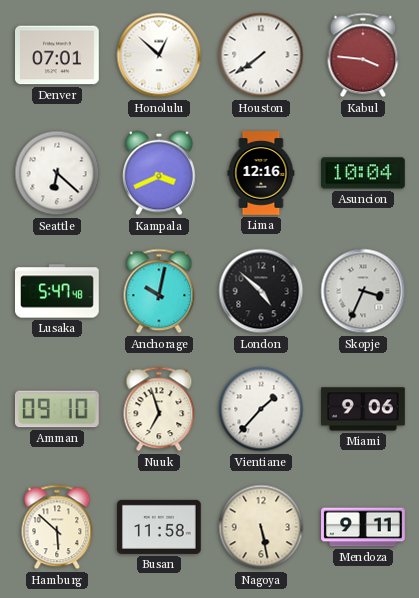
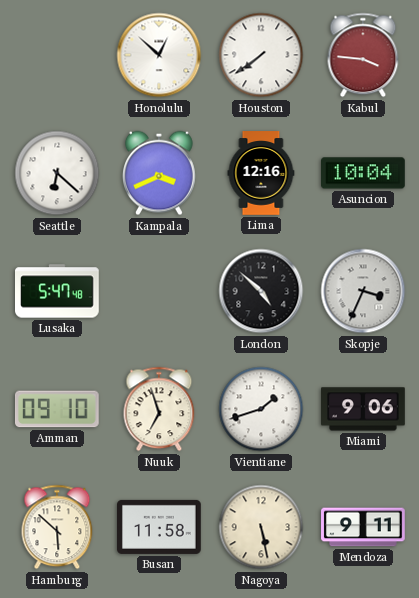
Denver: 07:01 -> none
Anchorage: 10:02 -> none
Vientiane: 1:37 -> 1:42
